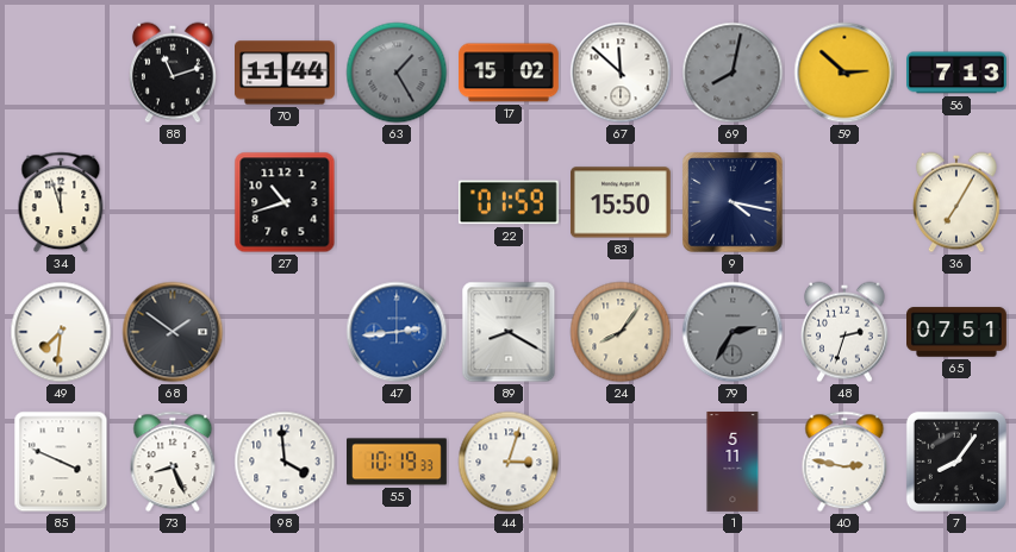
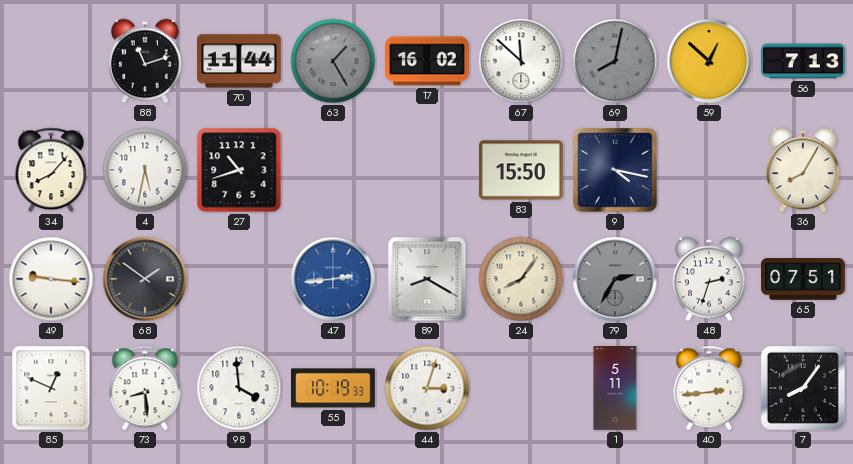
17: 15:02 -> 16:02
59: 2:52 -> 12:52
34: 11:57 -> 8:07
4: none -> 5:32
22: 01:59 -> none
36: 7:05 -> 8:05
49: 7:31 -> 9:16
85: 3:49 -> 12:49
73: 8:26 -> 8:29
40: 2:47 -> 2:44
